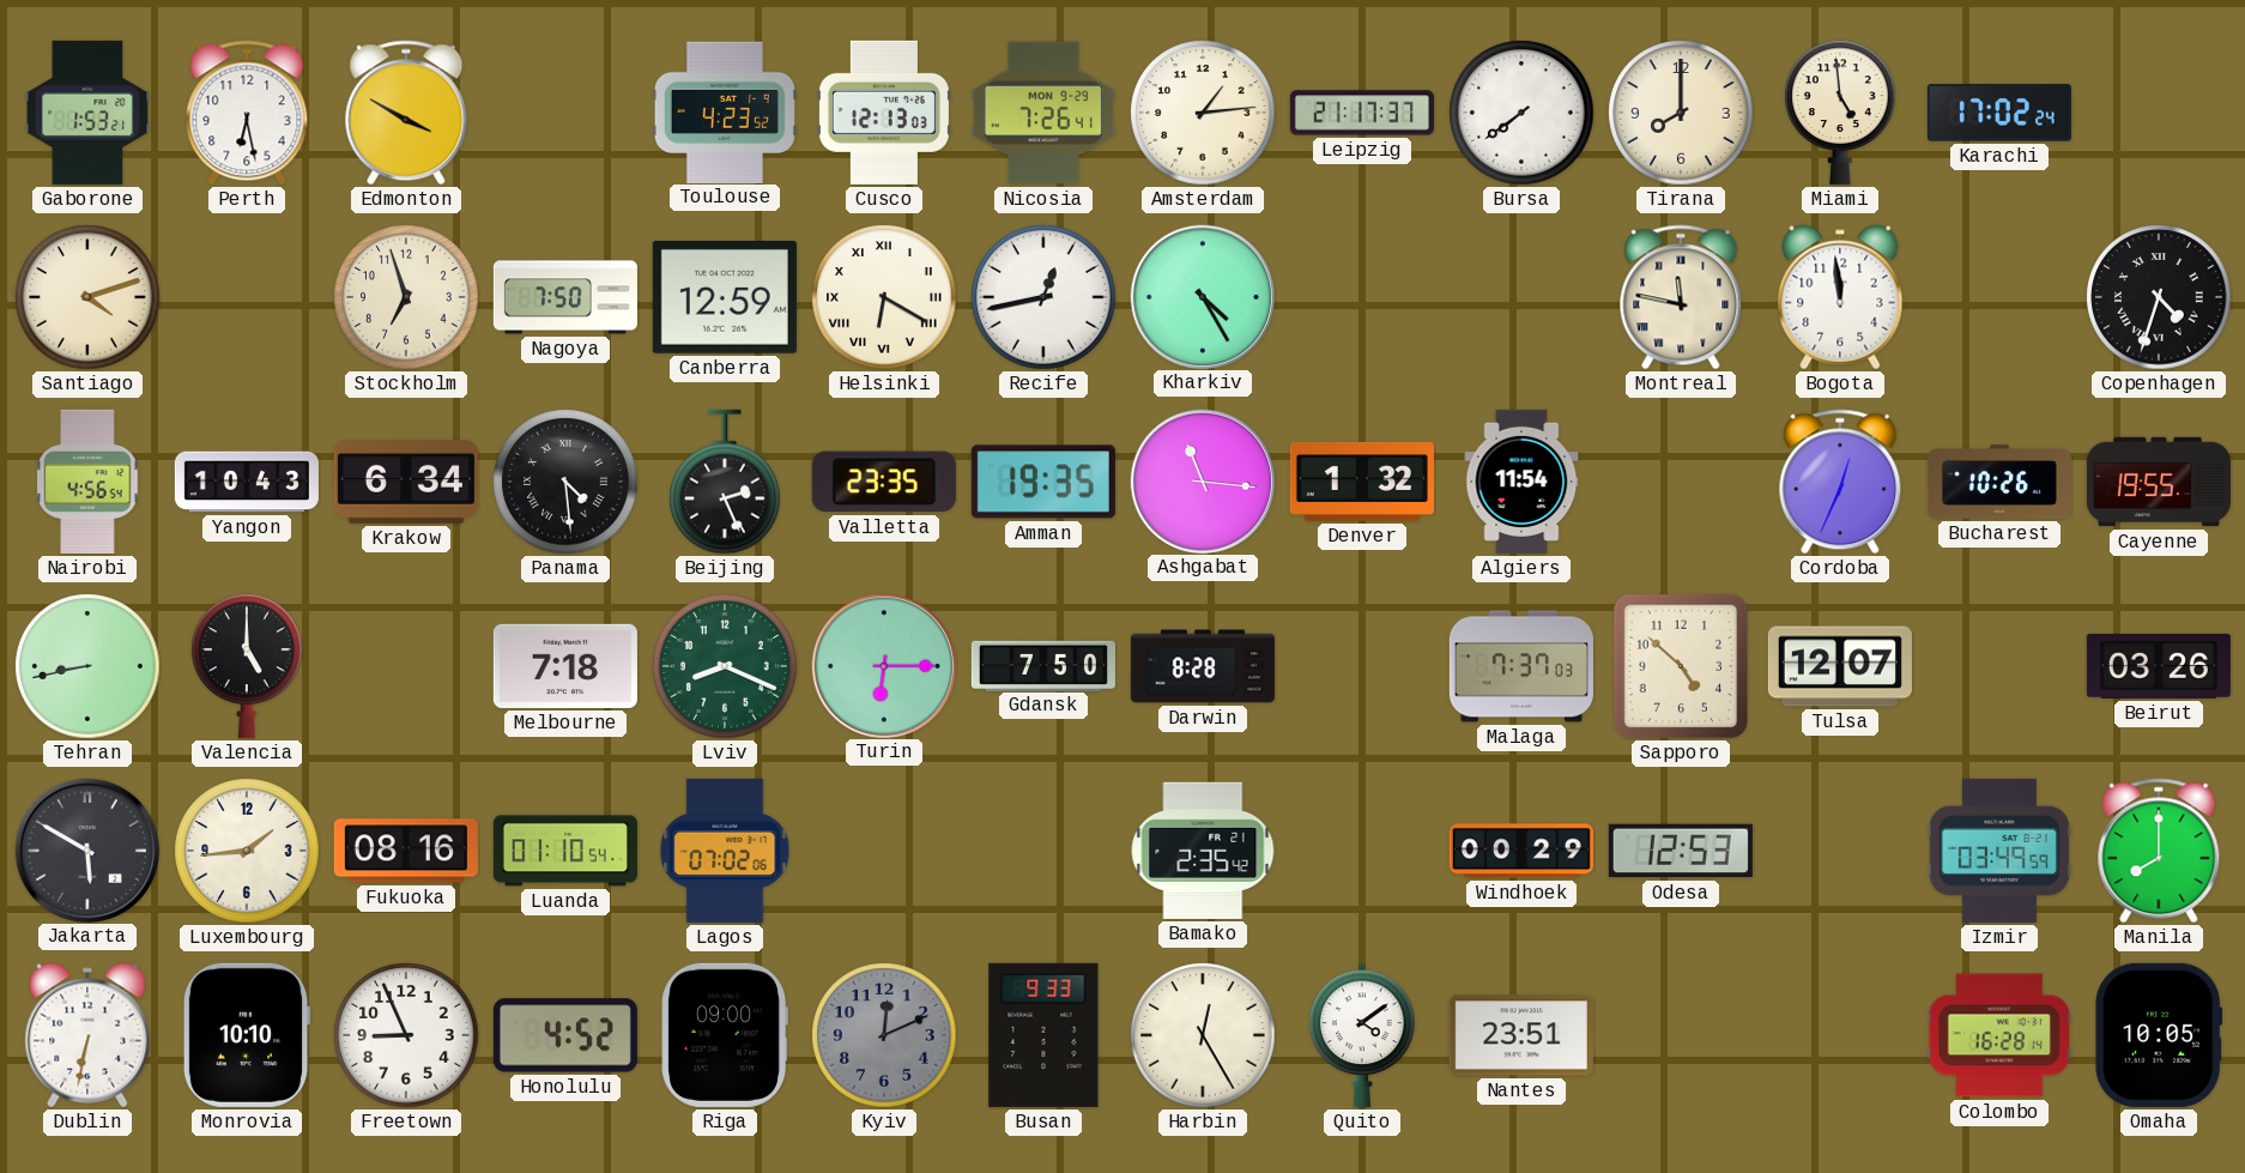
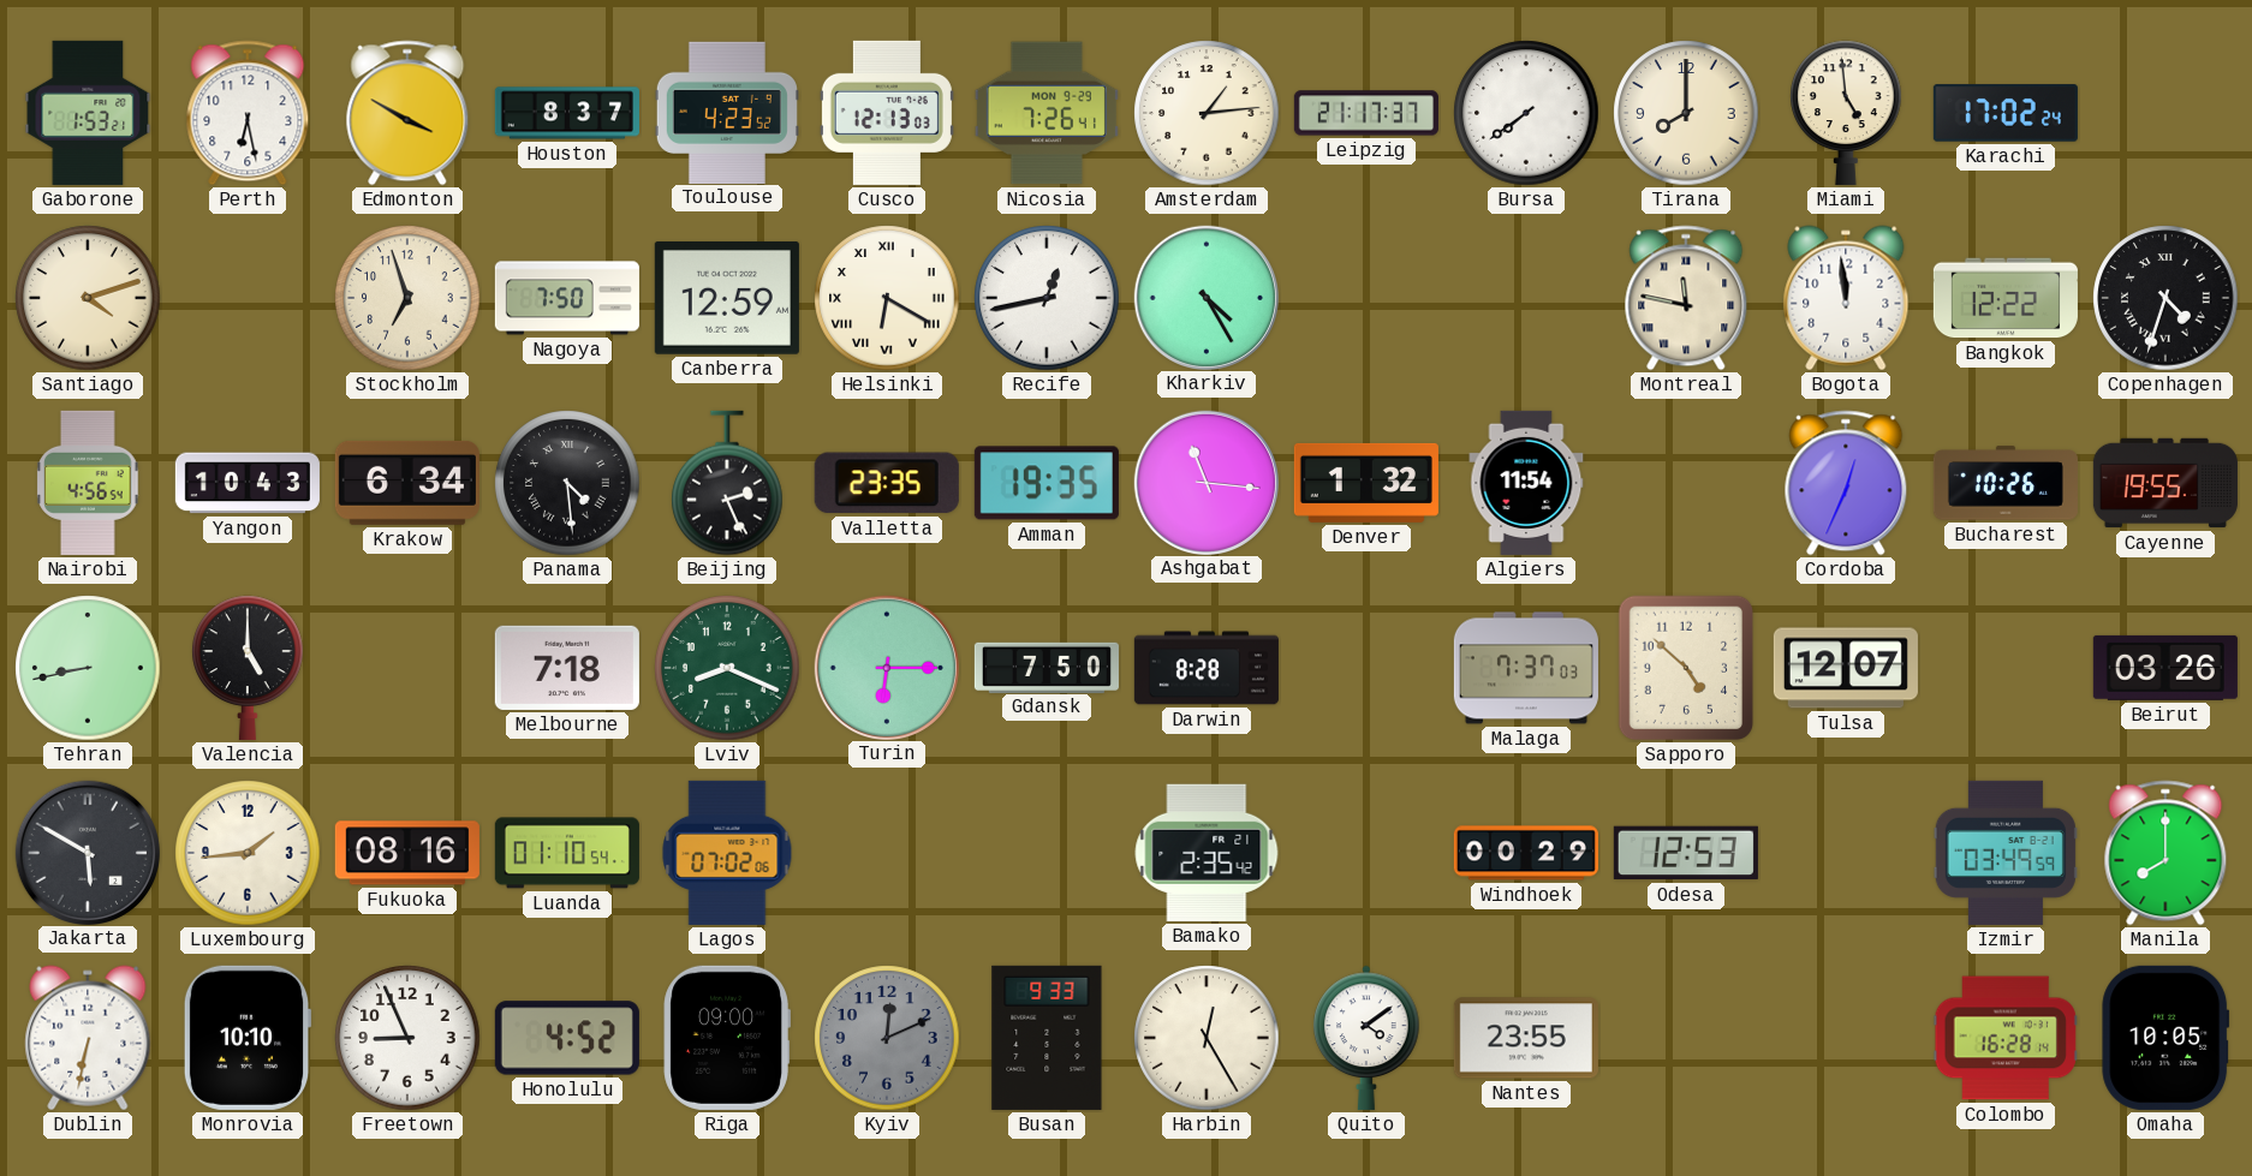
Houston: none -> 8:37
Bangkok: none -> 12:22
Nantes: 23:51 -> 23:55
